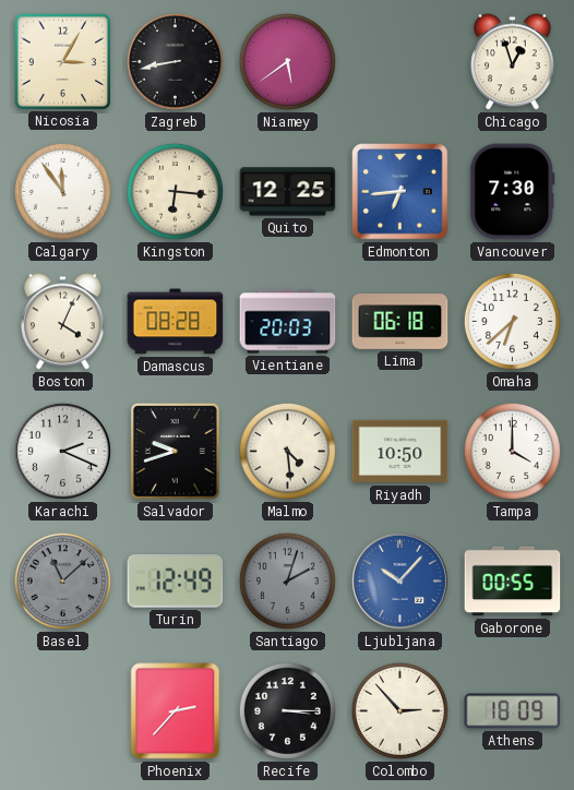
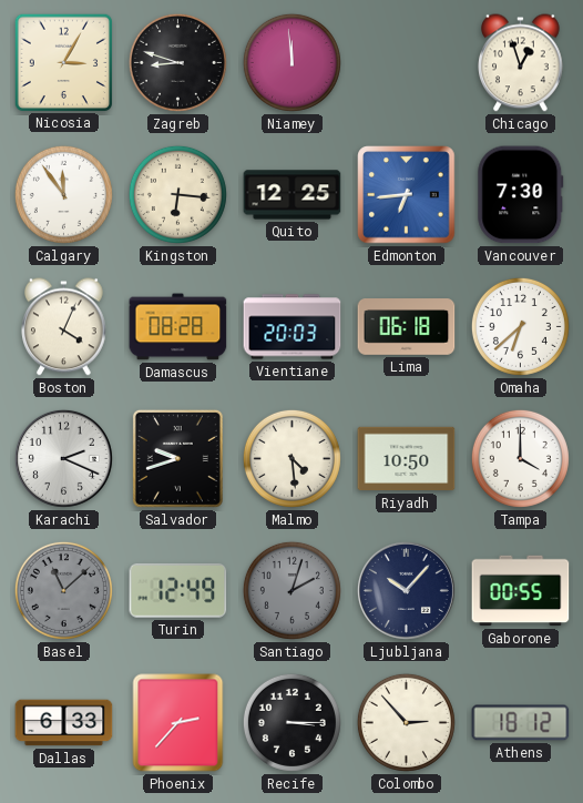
Zagreb: 8:43 -> 8:48
Niamey: 5:39 -> 11:59
Ljubljana dial: blue -> navy
Dallas: none -> 6:33
Athens: 18:09 -> 18:12
